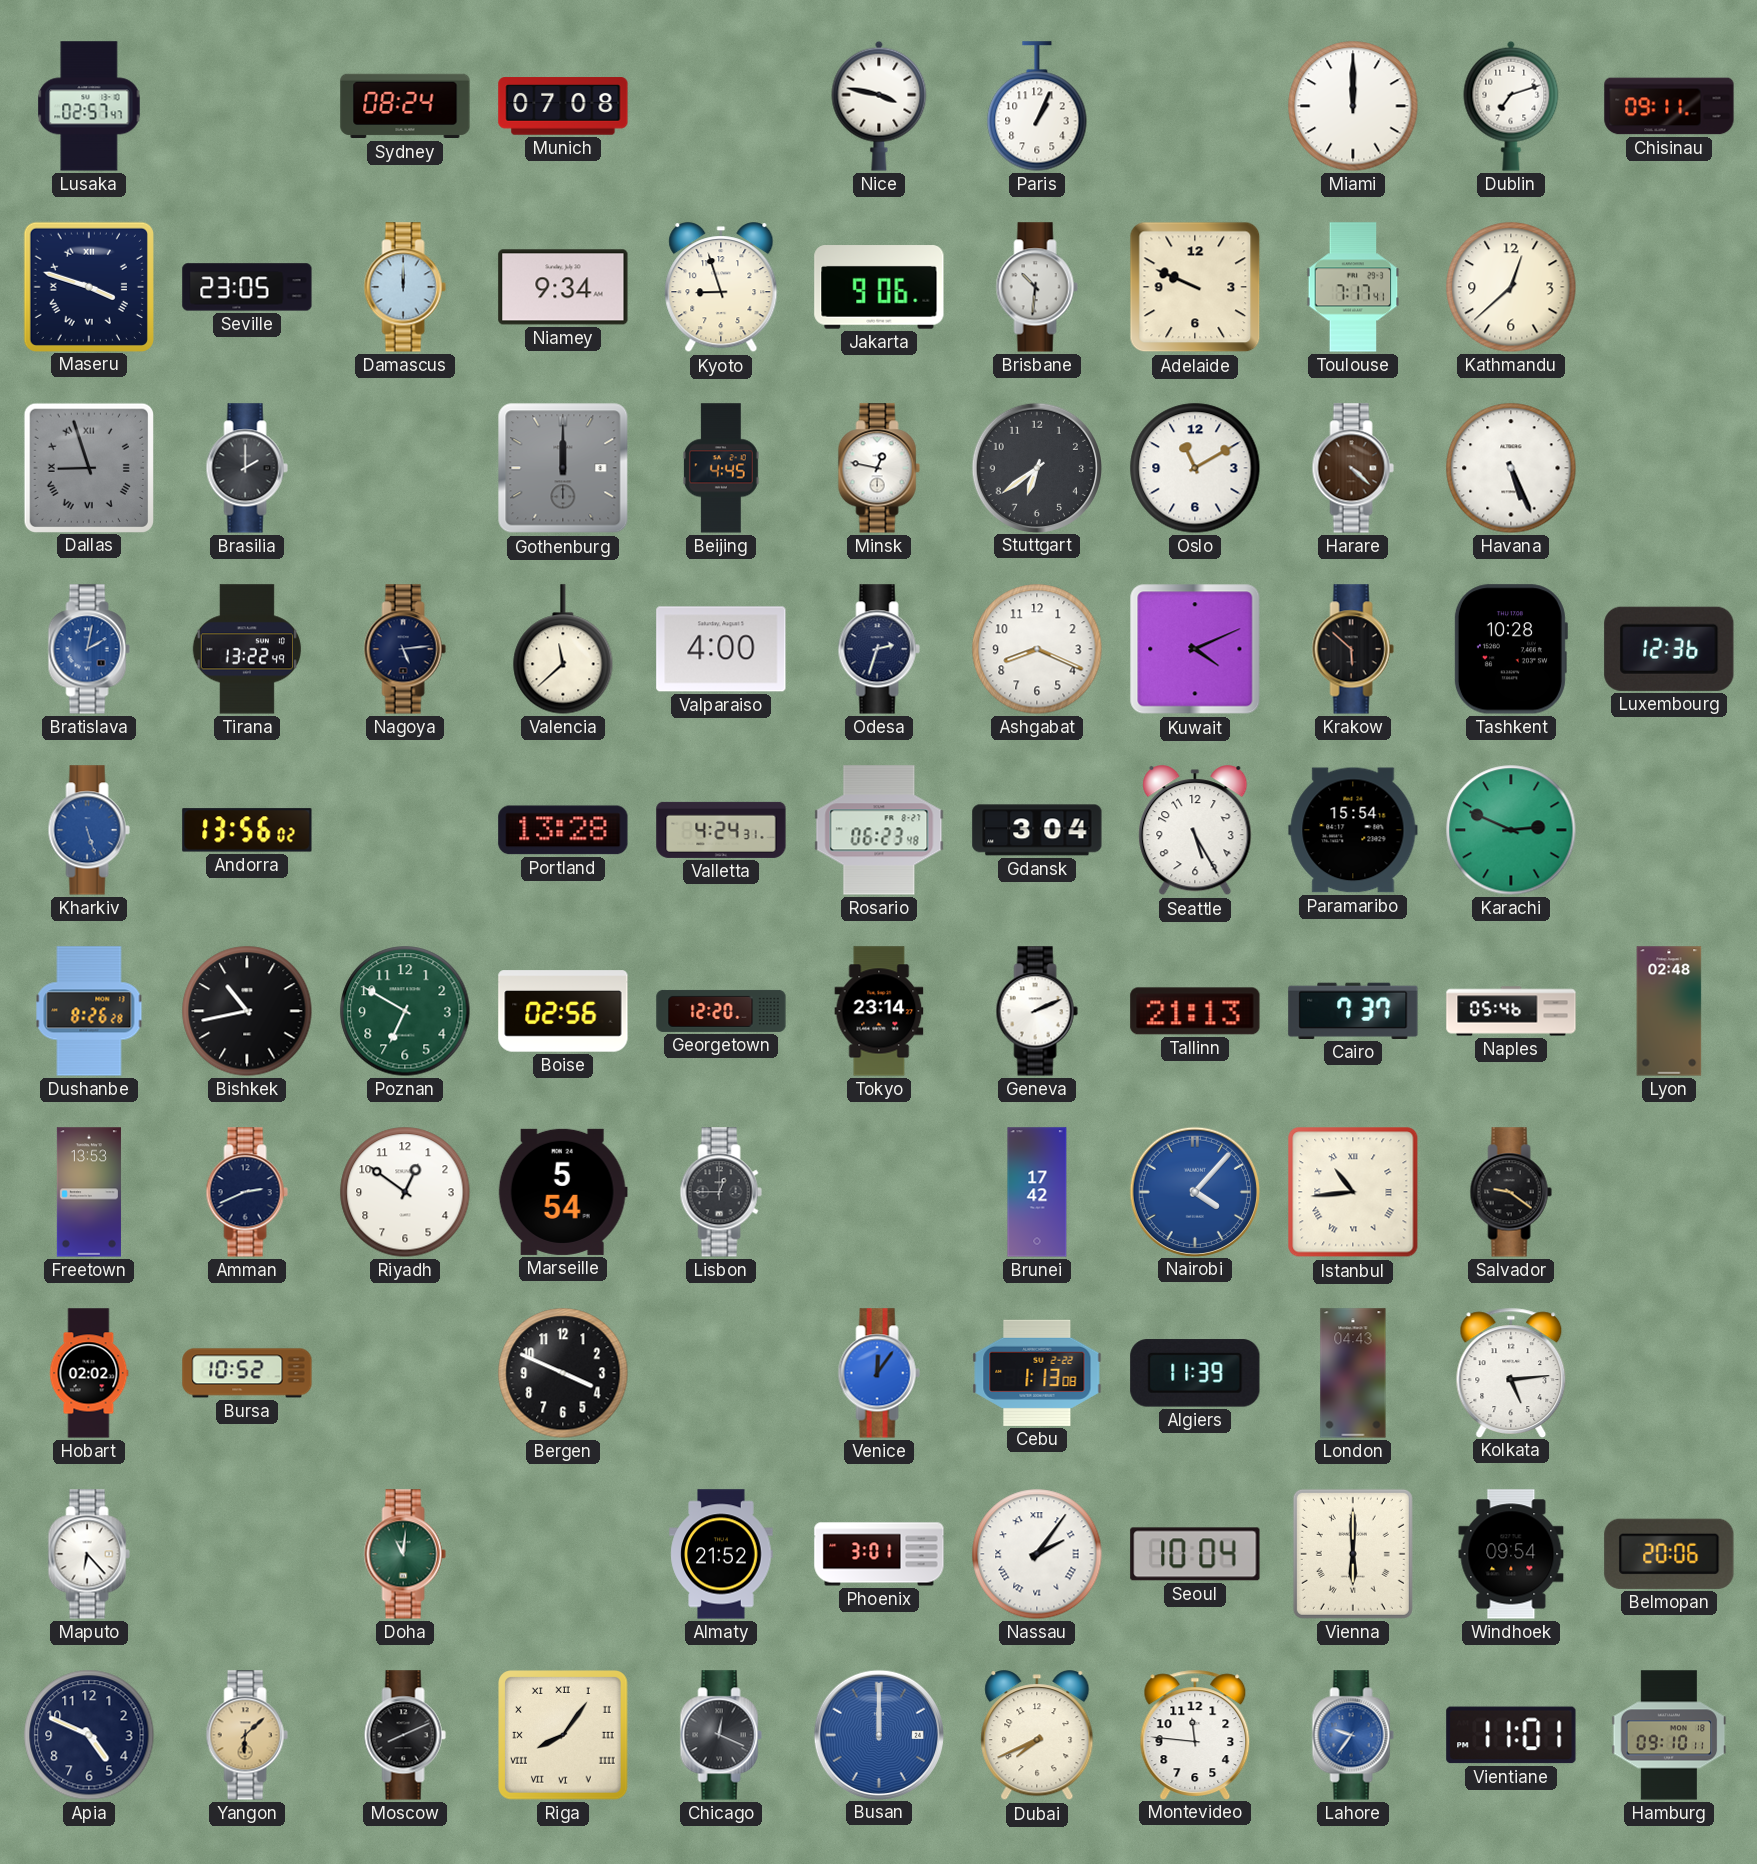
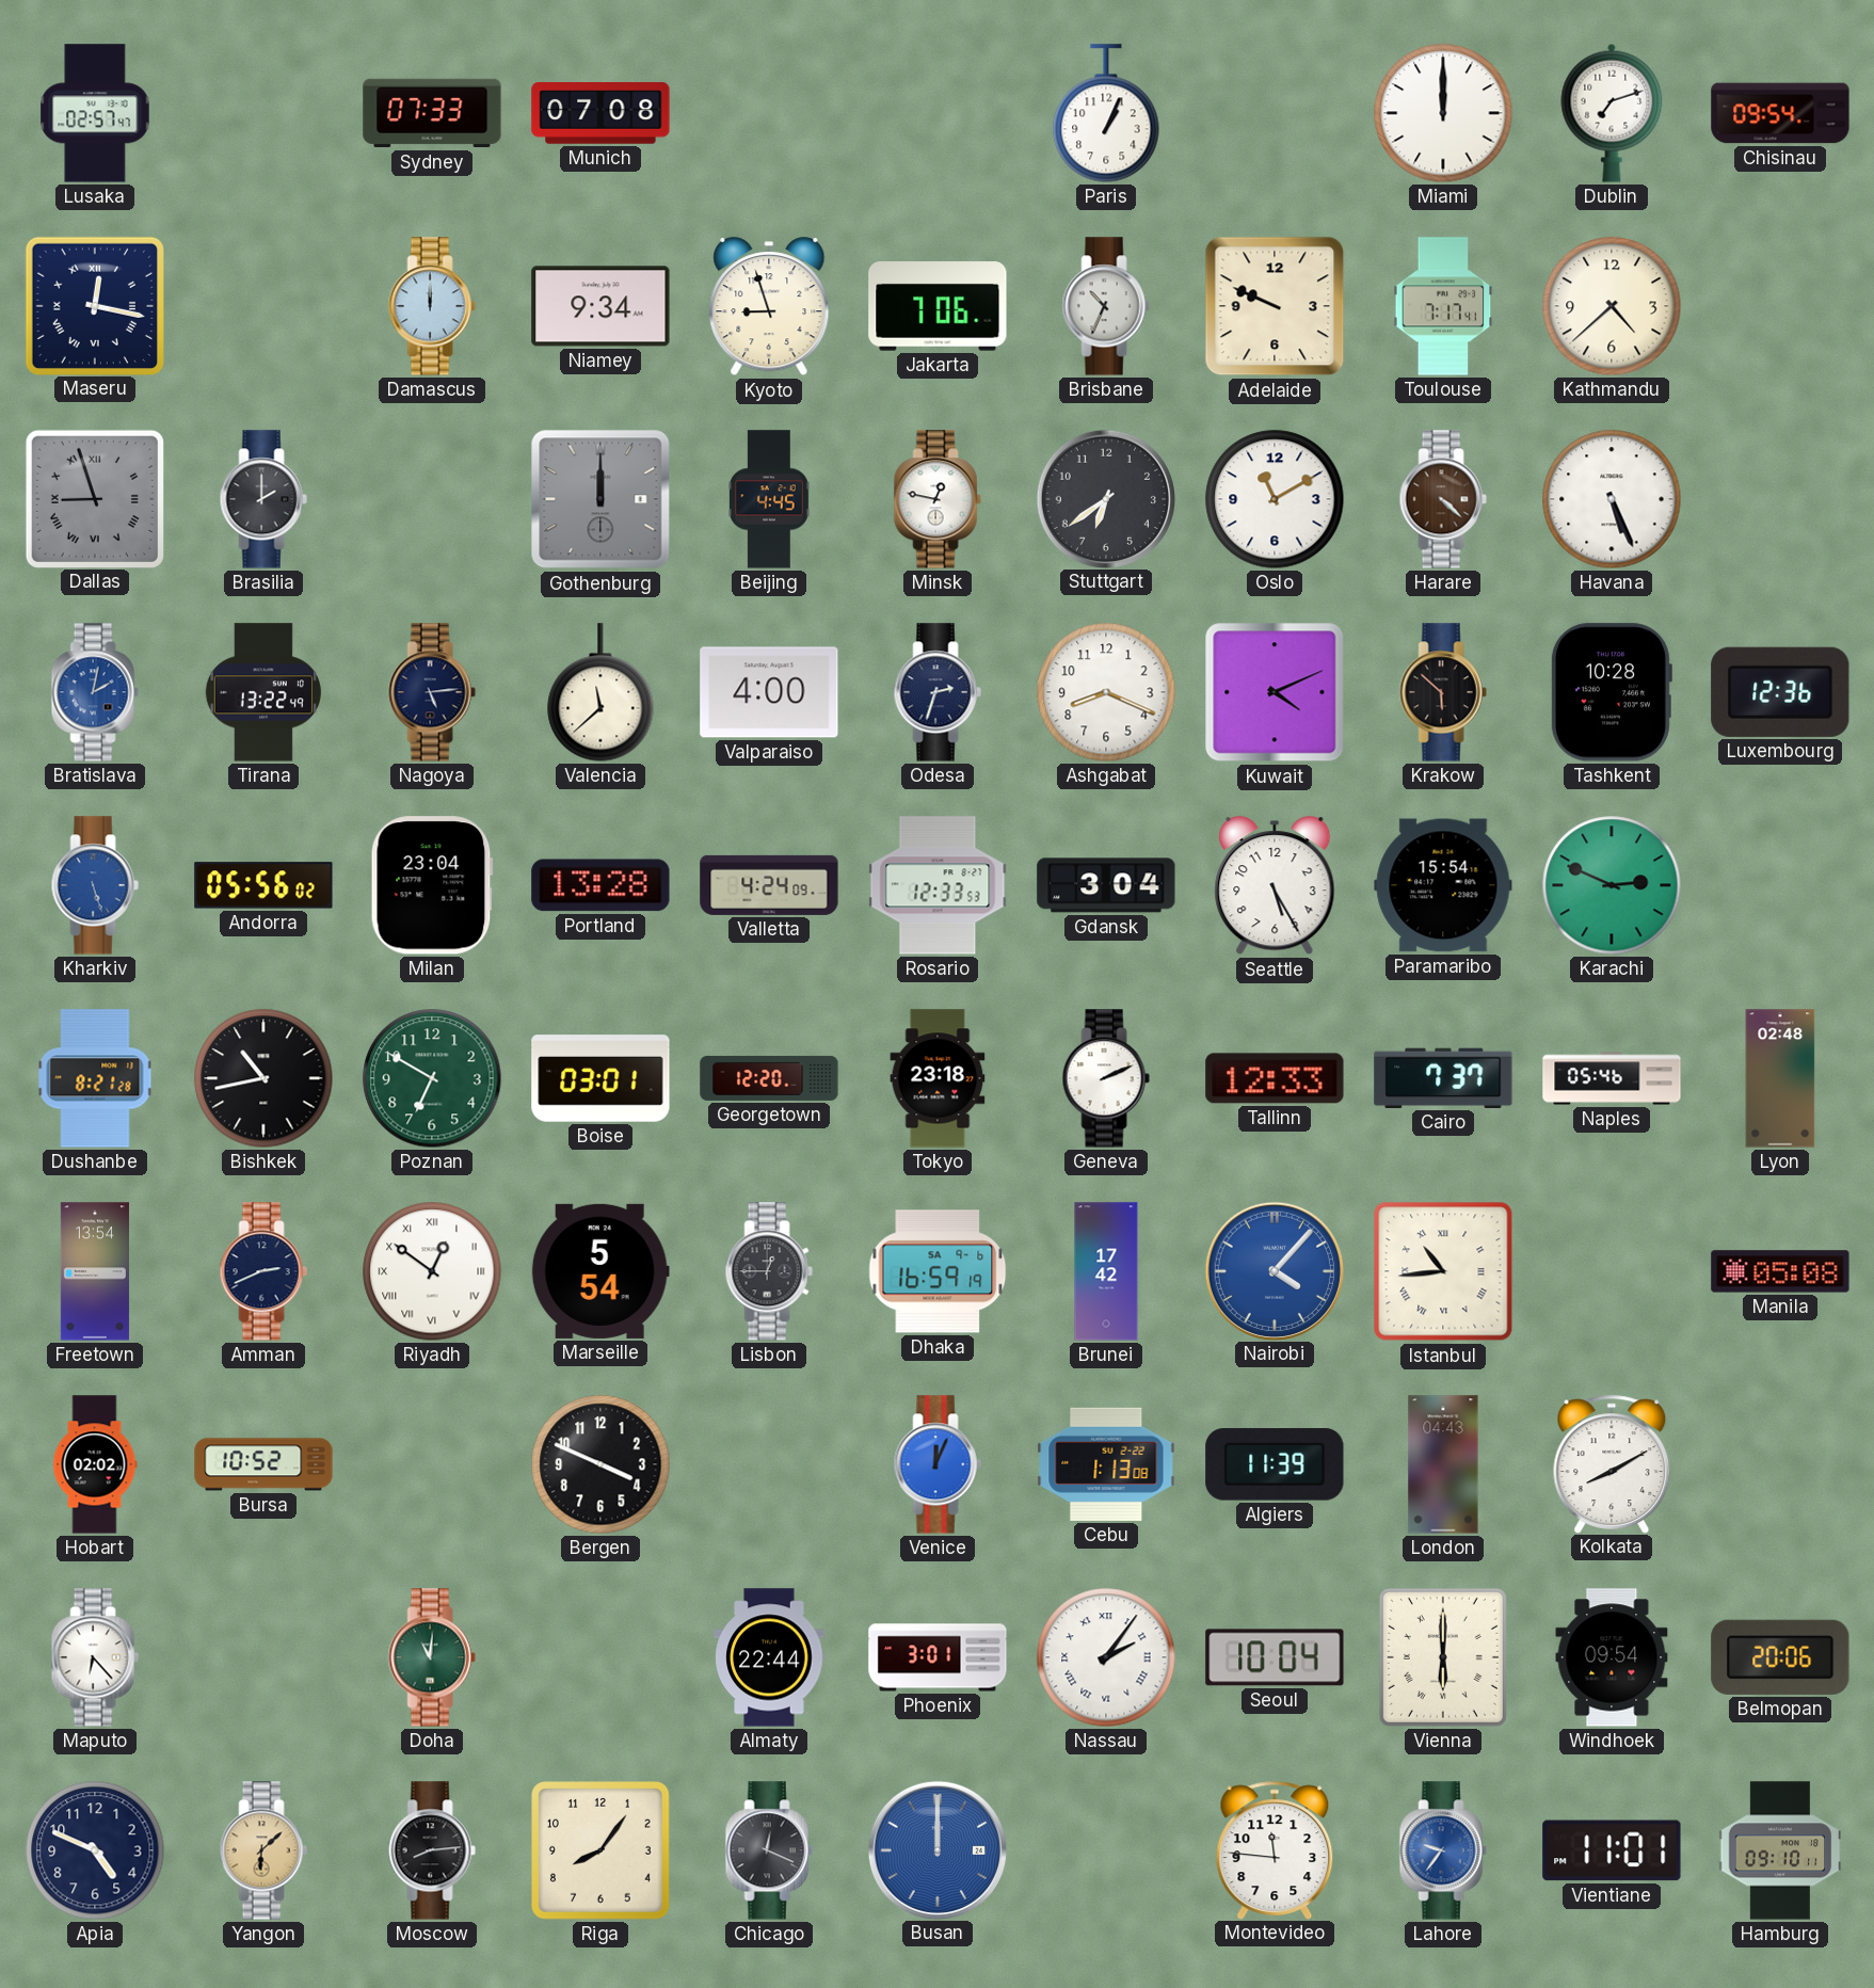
Sydney: 08:24 -> 07:33
Nice: 3:47 -> none
Chisinau: 09:11 -> 09:54
Maseru: 3:48 -> 12:17
Seville: 23:05 -> none
Jakarta: 9:06 -> 7:06
Brisbane: 10:31 -> 10:34
Kathmandu: 12:38 -> 4:38
Andorra: 13:56 -> 05:56
Milan: none -> 23:04
Valletta: 4:24:31 -> 4:24:09
Rosario: 06:23 -> 12:33
Dushanbe: 8:26 -> 8:21
Boise: 02:56 -> 03:01
Tokyo: 23:14 -> 23:18
Tallinn: 21:13 -> 12:33
Freetown: 13:53 -> 13:54
Riyadh numerals: Arabic -> Roman
Dhaka: none -> 16:59
Salvador: 9:21 -> none
Manila: none -> 05:08
Venice: 12:06 -> 12:04
Kolkata: 5:14 -> 8:10
Almaty: 21:52 -> 22:44
Moscow: 8:11 -> 8:14
Riga numerals: Roman -> Arabic
Dubai: 7:41 -> none
